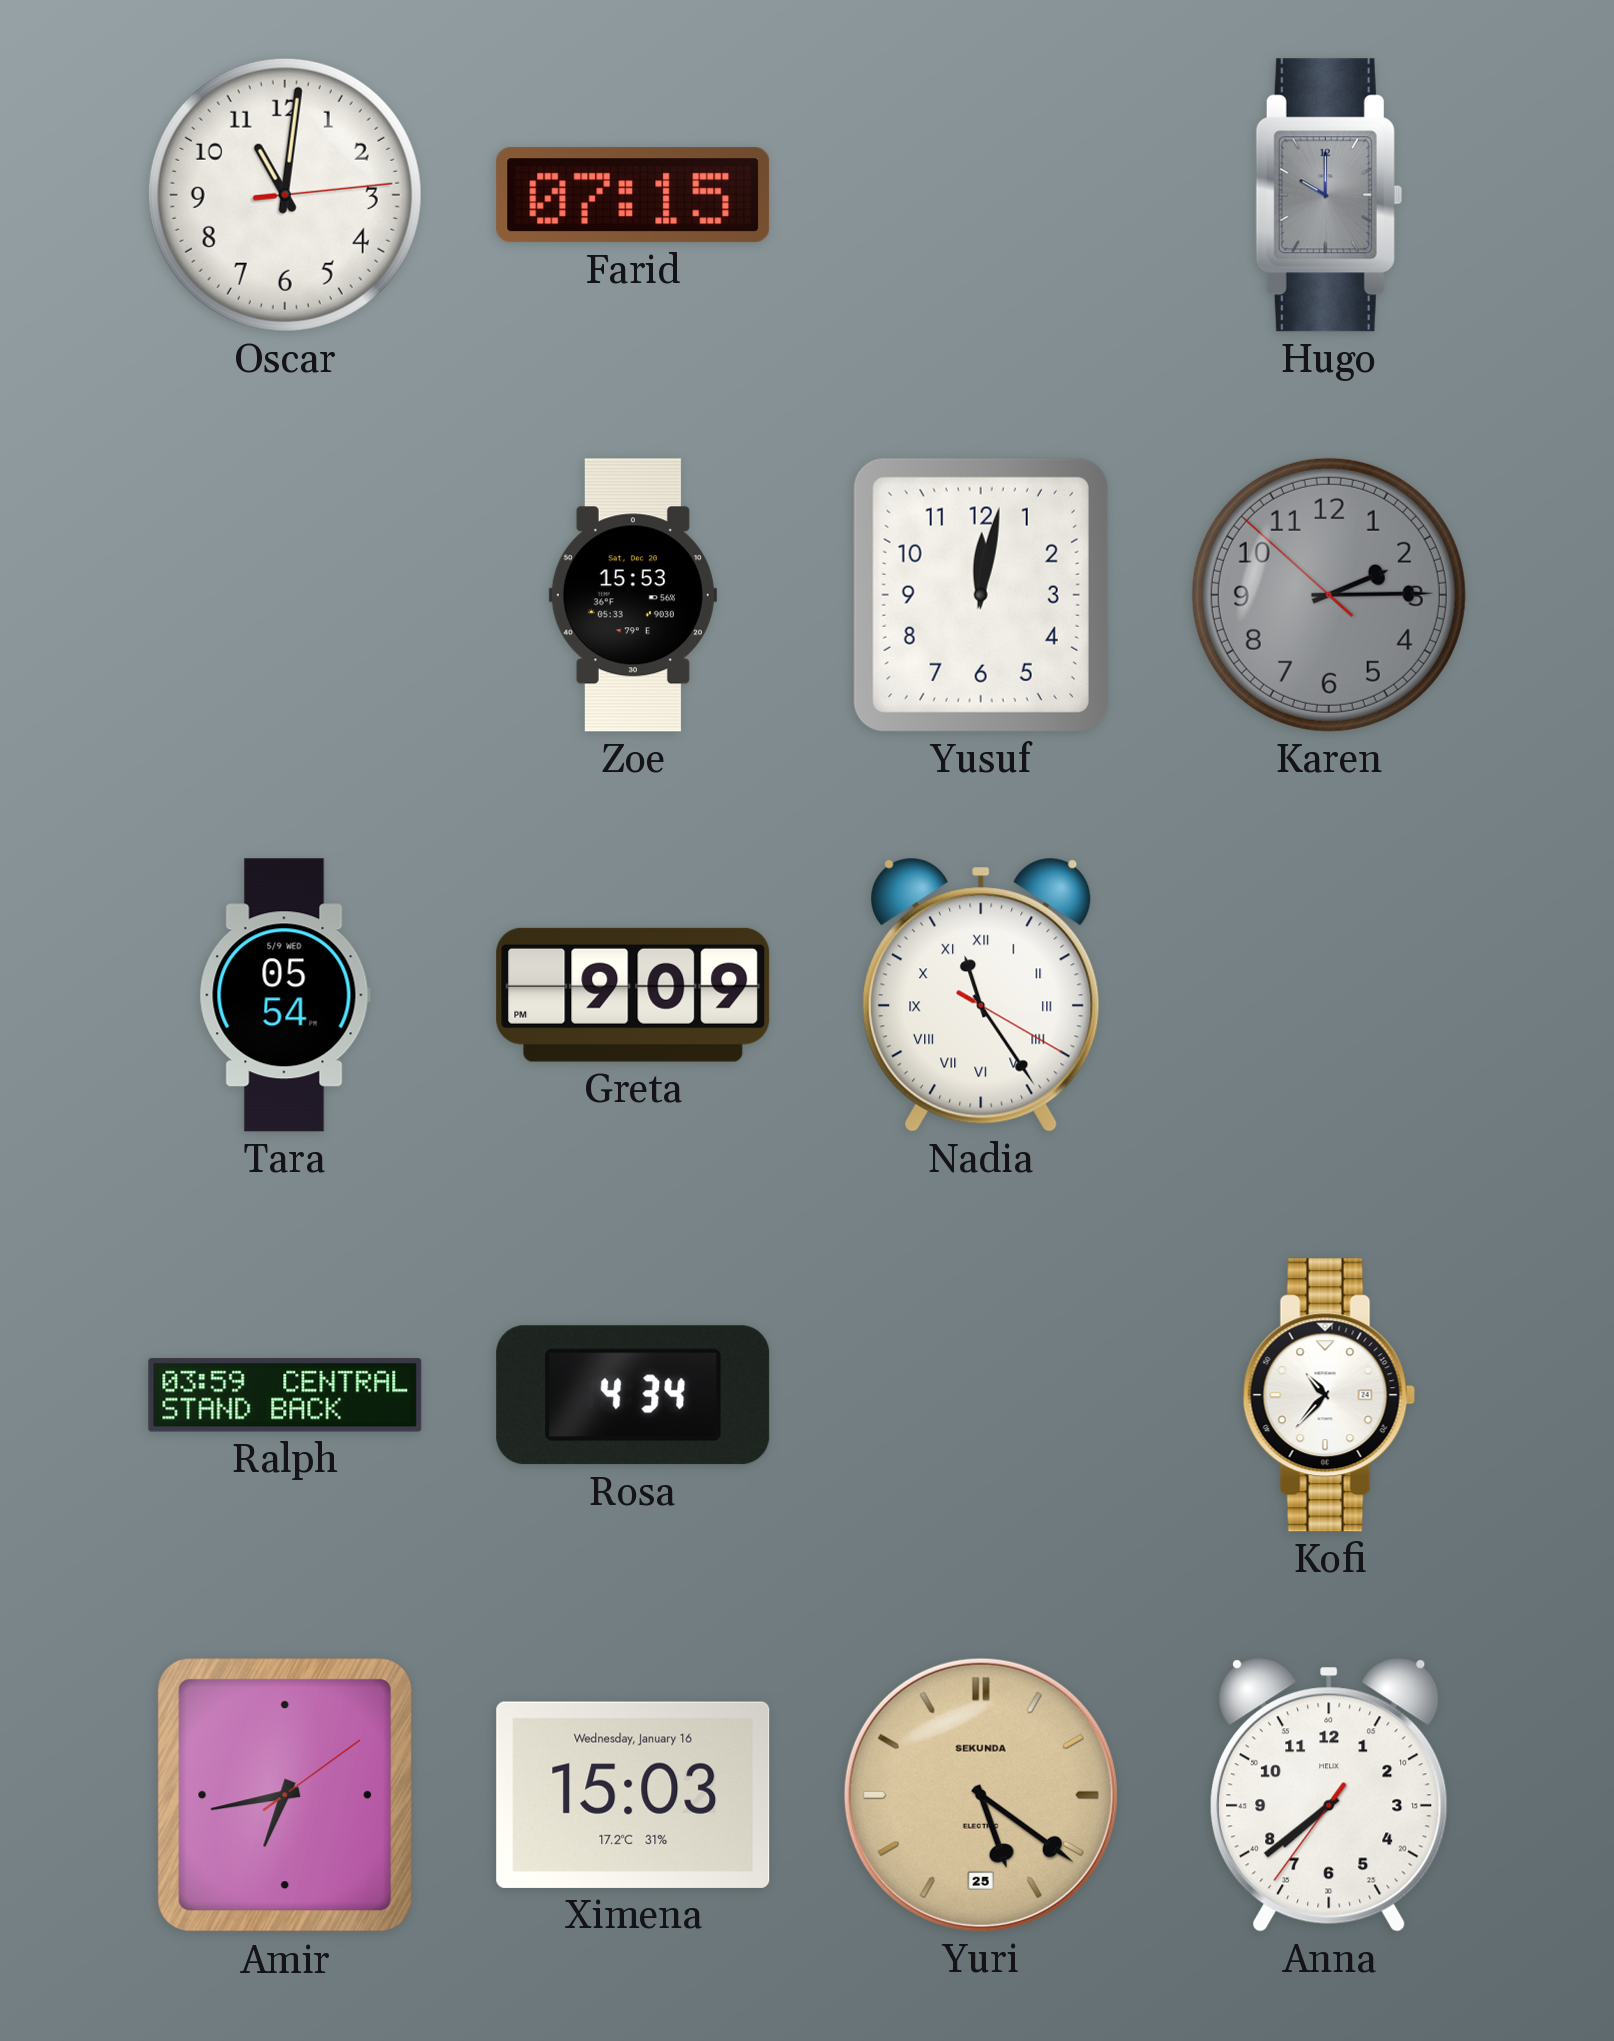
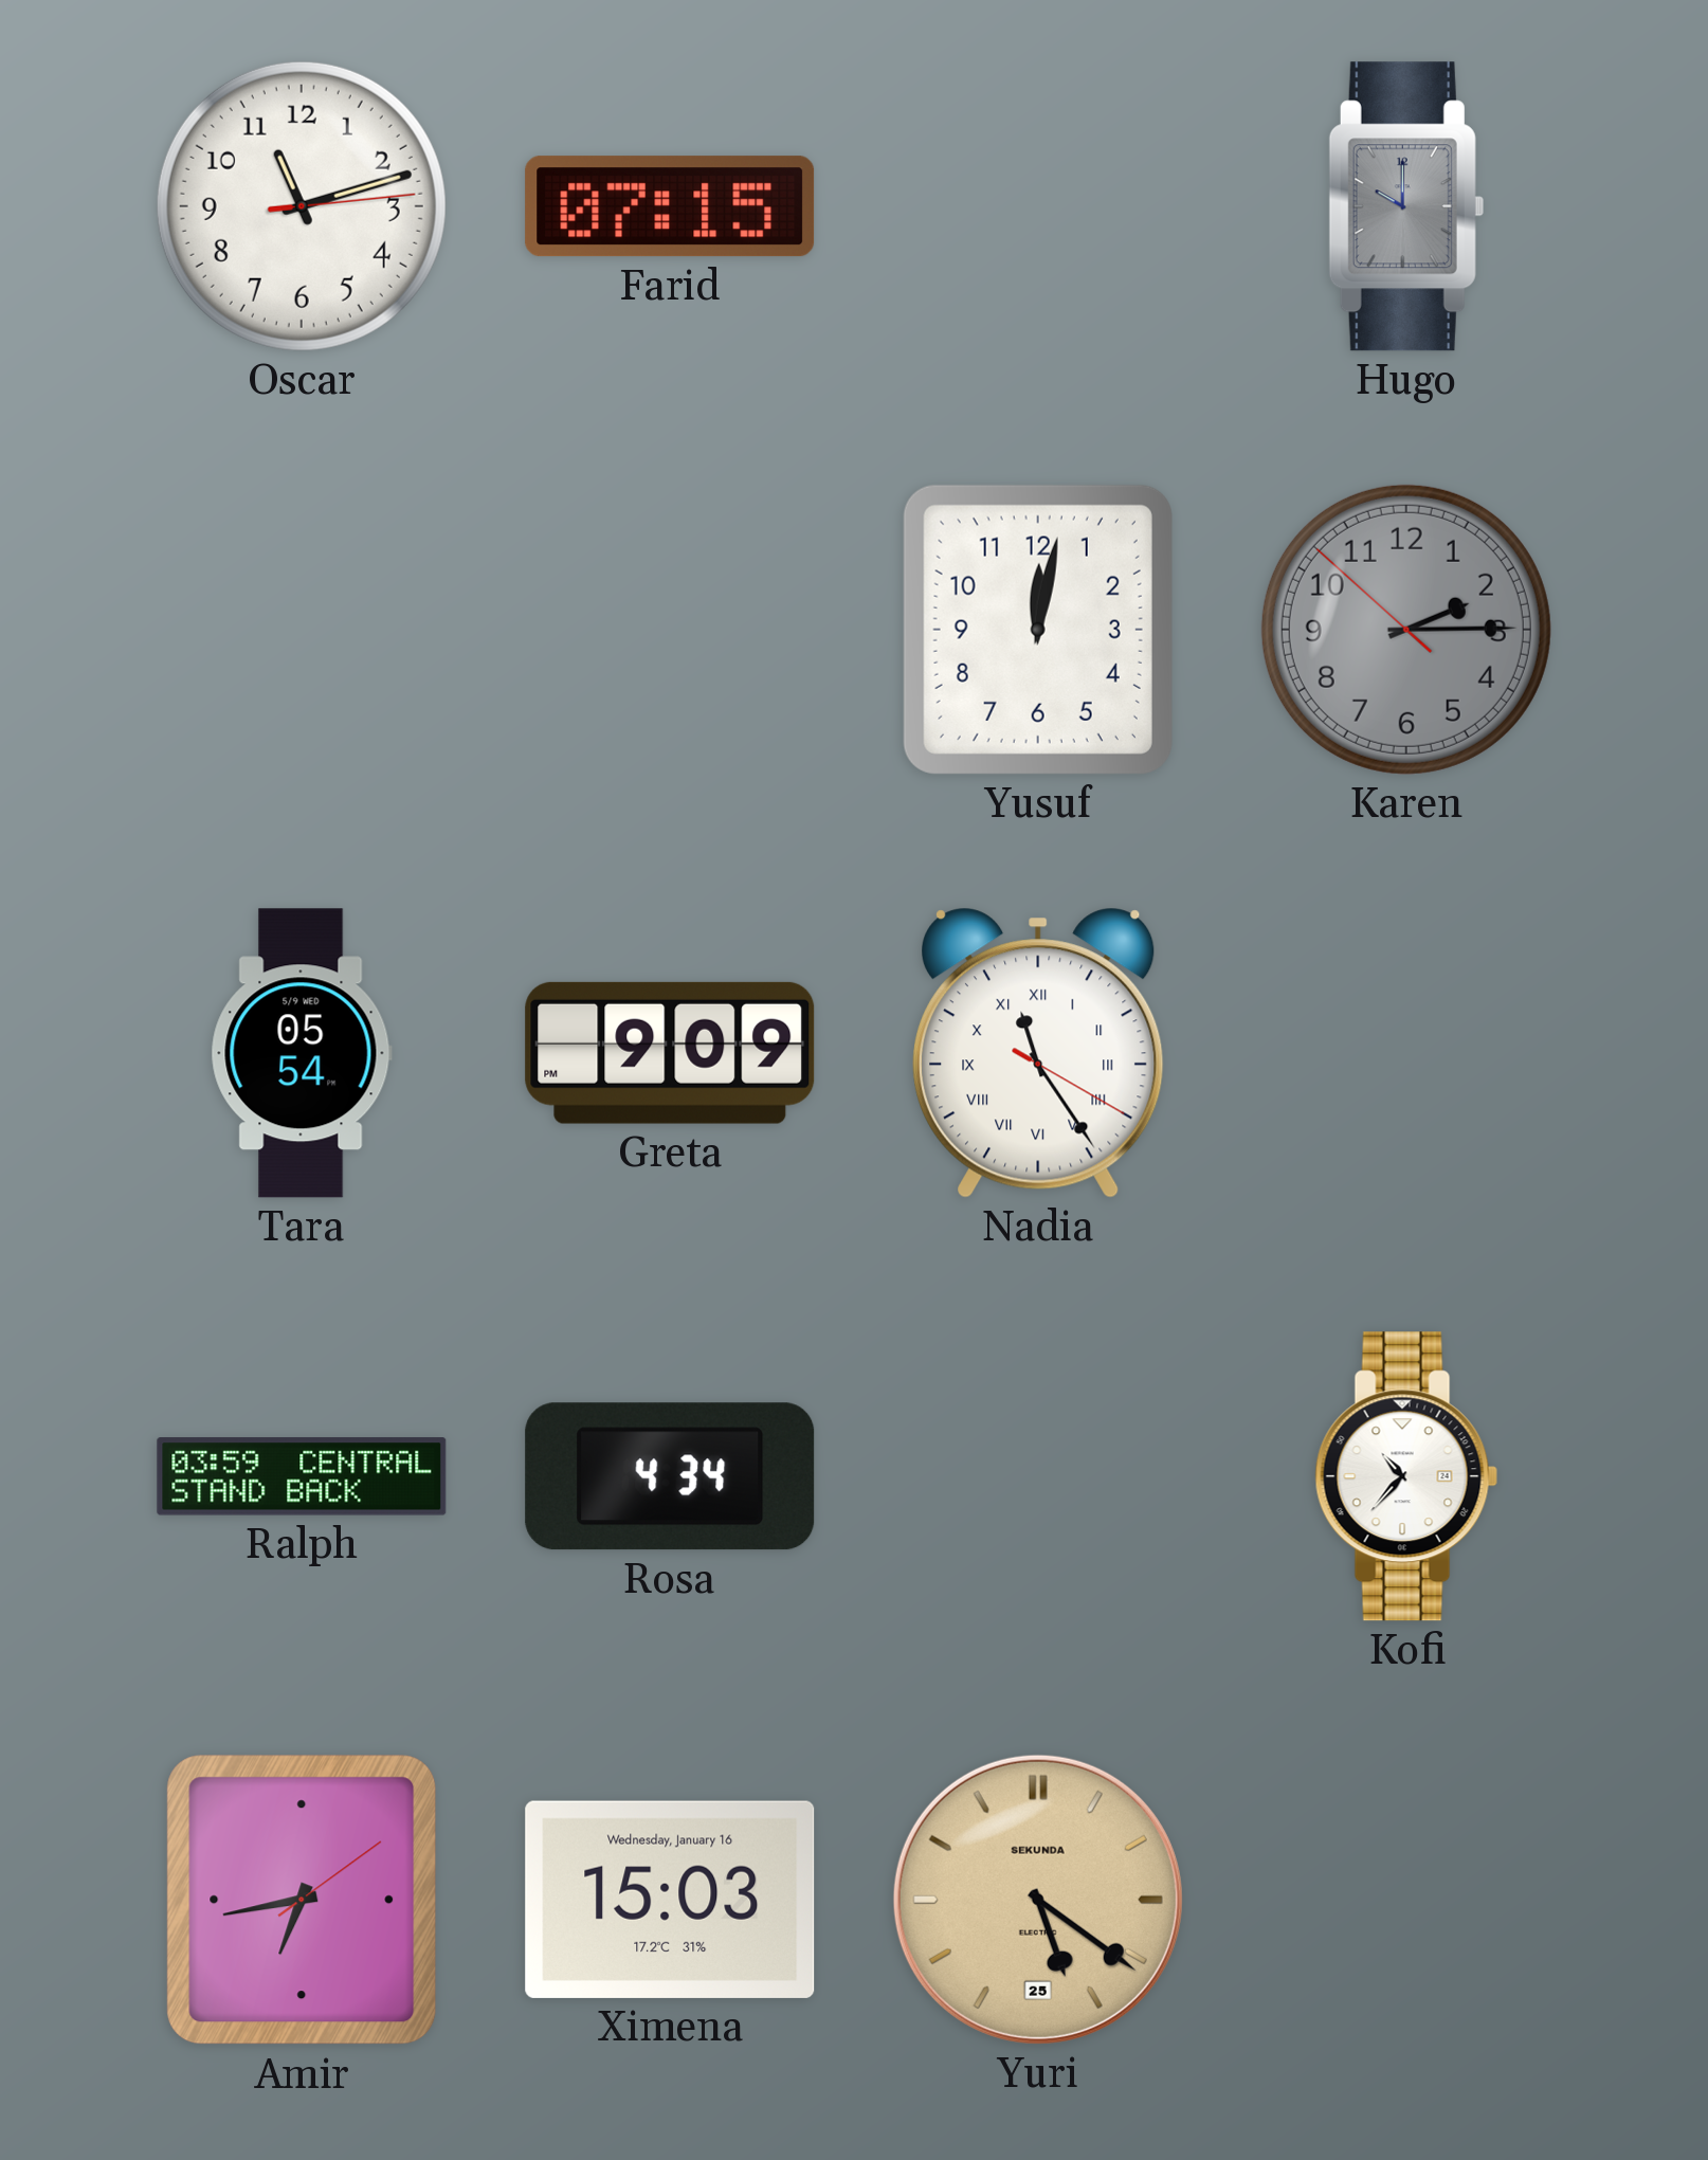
Oscar: 11:01 -> 11:12
Zoe: 15:53 -> none
Anna: 7:38 -> none
